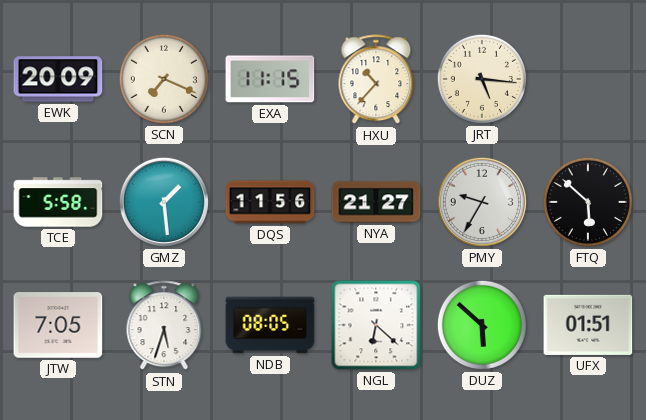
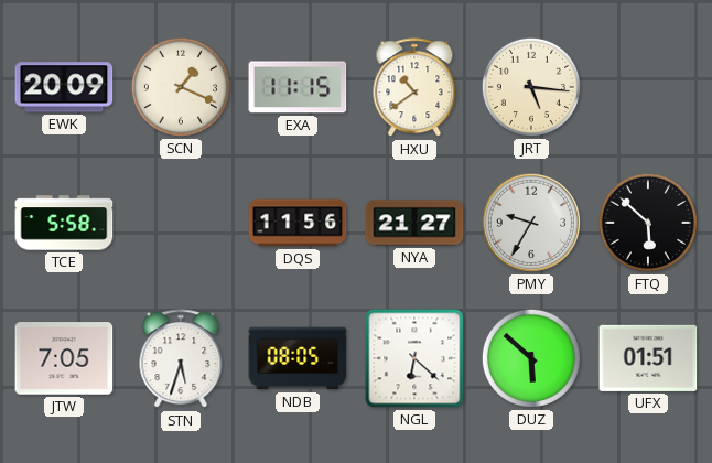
SCN: 7:19 -> 1:19
HXU: 10:37 -> 10:39
GMZ: 1:29 -> none
